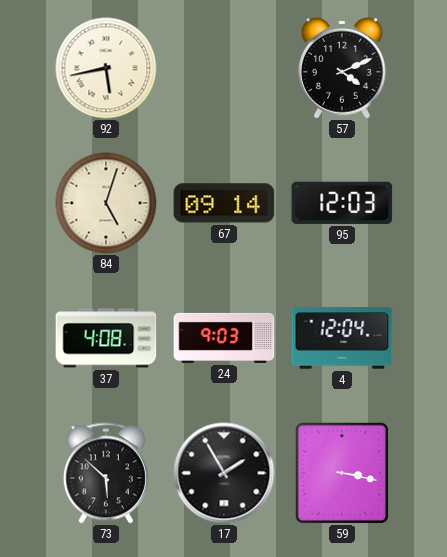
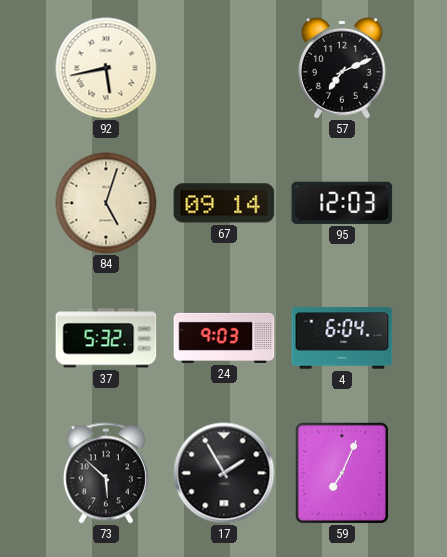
57: 4:11 -> 7:11
37: 4:08 -> 5:32
4: 12:04 -> 6:04
59: 3:17 -> 7:04
